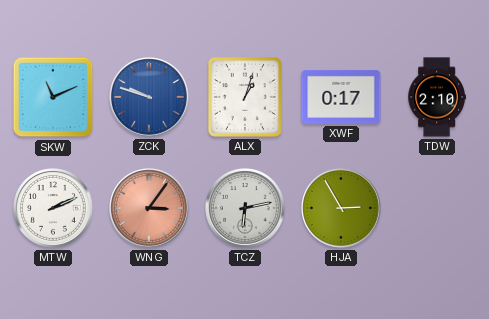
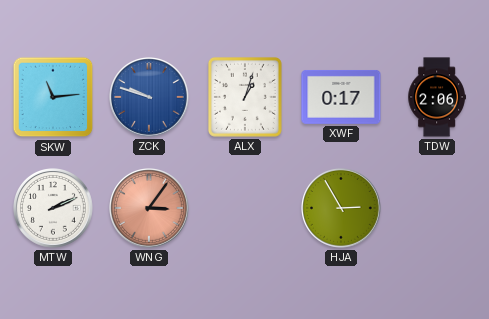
SKW: 11:11 -> 11:14
TDW: 2:10 -> 2:06
TCZ: 6:13 -> none
